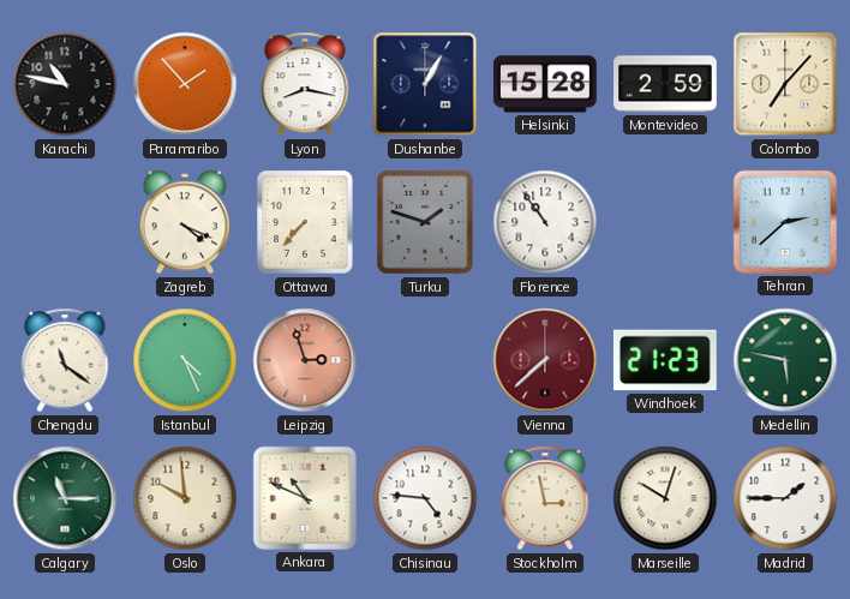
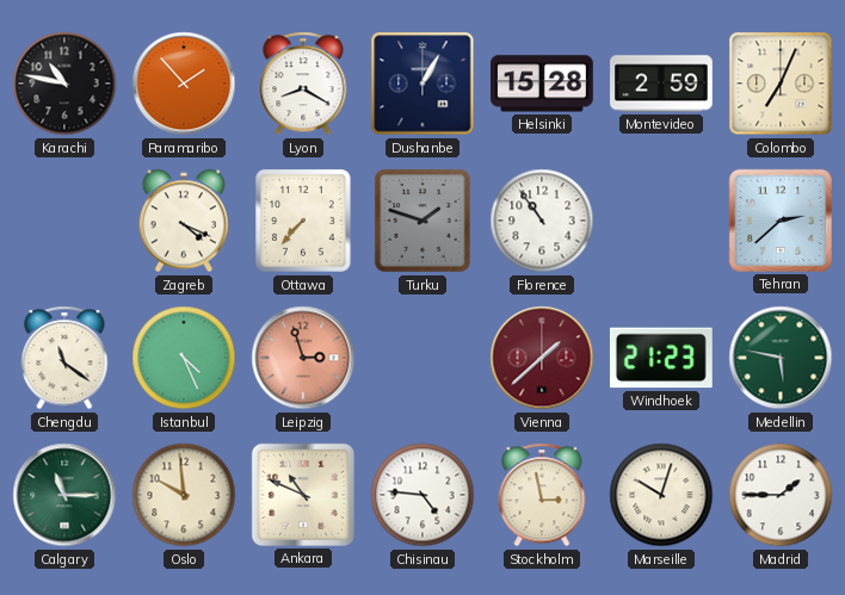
Lyon: 8:17 -> 8:20
Colombo: 7:07 -> 7:04
Vienna: 7:38 -> 1:38
